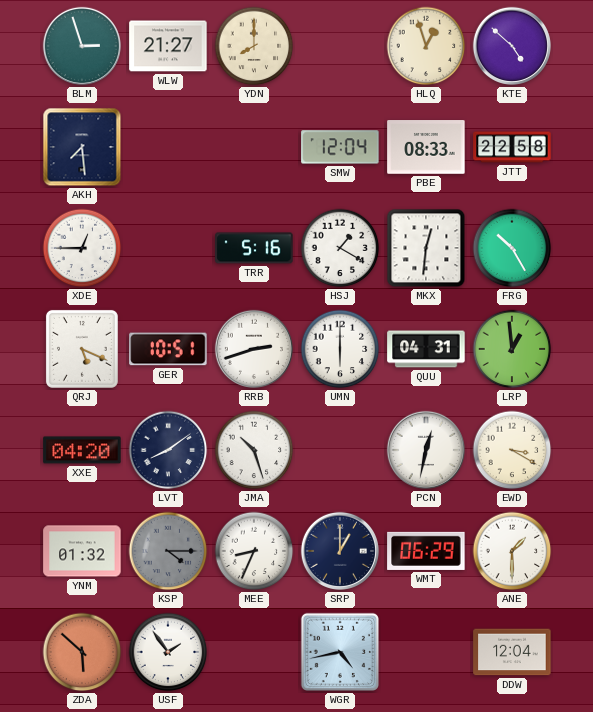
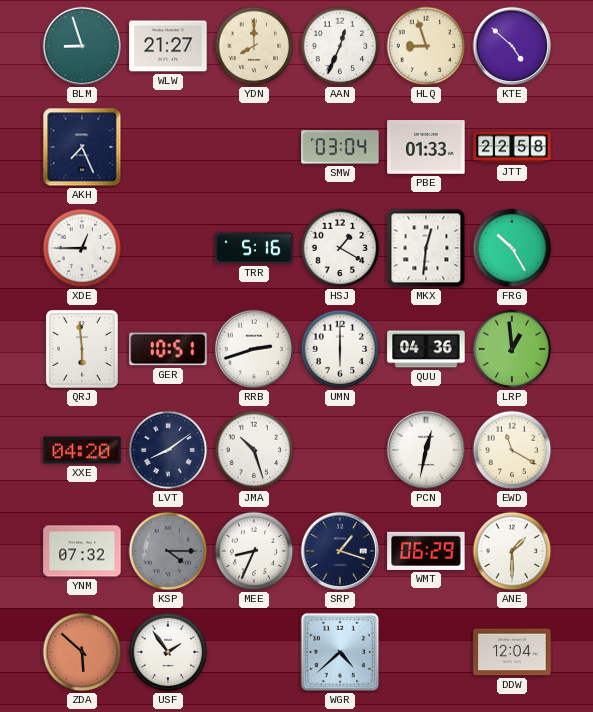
BLM: 2:57 -> 8:57
AAN: none -> 12:34
HLQ: 12:57 -> 8:57
AKH: 7:29 -> 7:26
SMW: 12:04 -> 03:04
PBE: 08:33 -> 01:33
QRJ: 5:19 -> 5:59
QUU: 04:31 -> 04:36
EWD: 3:20 -> 11:20
YNM: 01:32 -> 07:32
SRP: 1:00 -> 1:18
WGR: 4:43 -> 4:38
